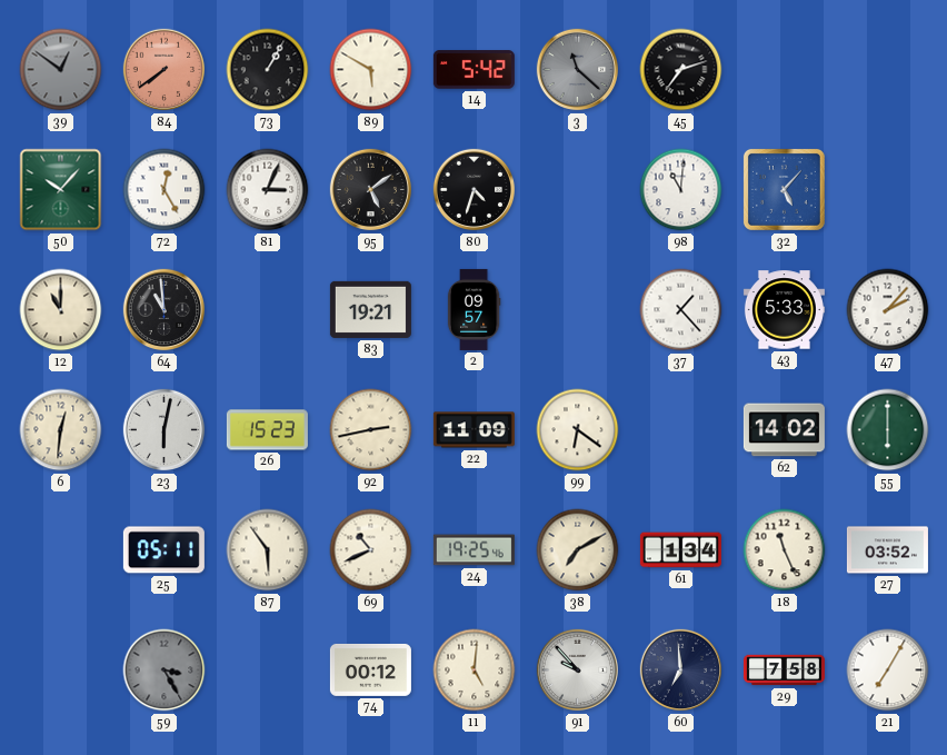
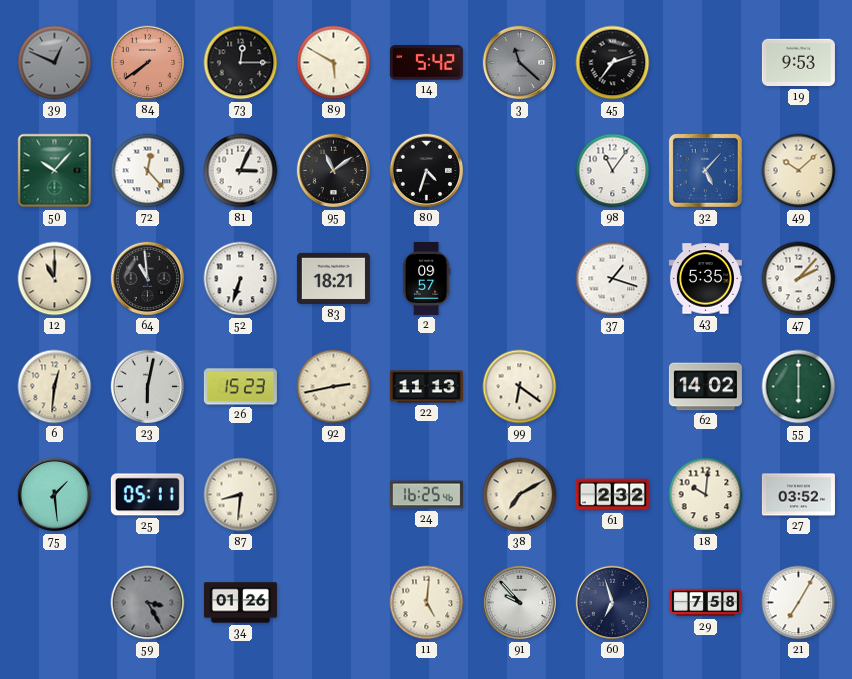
39: 12:51 -> 12:49
73: 1:05 -> 12:15
19: none -> 9:53
72: 12:25 -> 12:23
95: 5:09 -> 11:09
98: 11:01 -> 11:06
49: none -> 10:08
52: none -> 6:33
83: 19:21 -> 18:21
37: 1:23 -> 1:18
43: 5:33 -> 5:35
22: 11:09 -> 11:13
75: none -> 1:29
87: 5:54 -> 8:31
69: 10:41 -> none
24: 19:25 -> 16:25
61: 1:34 -> 2:32
18: 11:26 -> 10:01
34: none -> 01:26
74: 00:12 -> none
60: 6:59 -> 6:57
